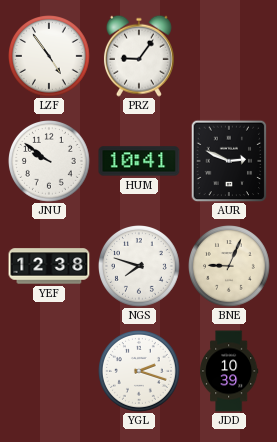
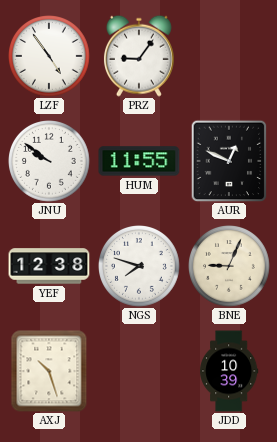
HUM: 10:41 -> 11:55
AUR: 2:49 -> 12:49
AXJ: none -> 10:27
YGL: 2:18 -> none
